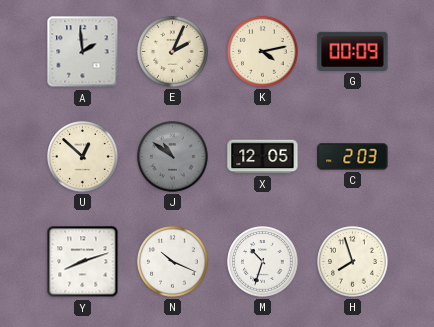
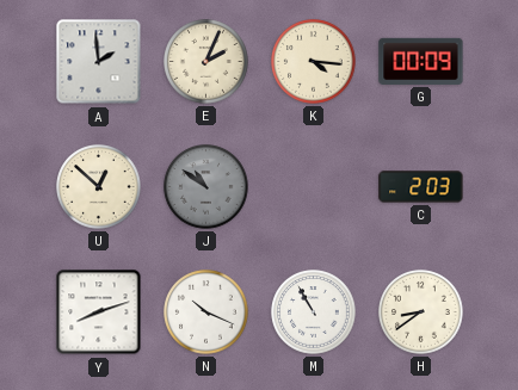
K: 4:13 -> 4:16
X: 12:05 -> none
M: 10:33 -> 10:55
H: 7:57 -> 8:39
